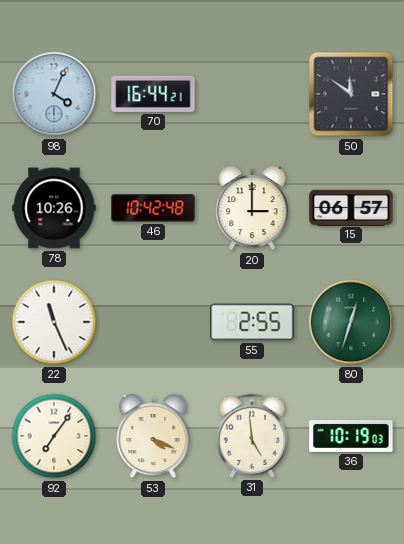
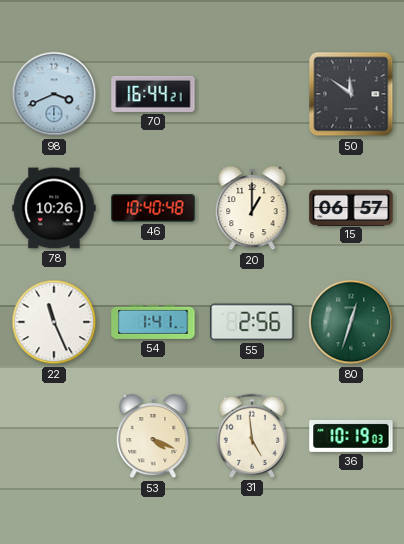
98: 4:04 -> 3:41
46: 10:42 -> 10:40
20: 3:00 -> 1:00
54: none -> 1:41
55: 2:55 -> 2:56
92: 7:06 -> none
